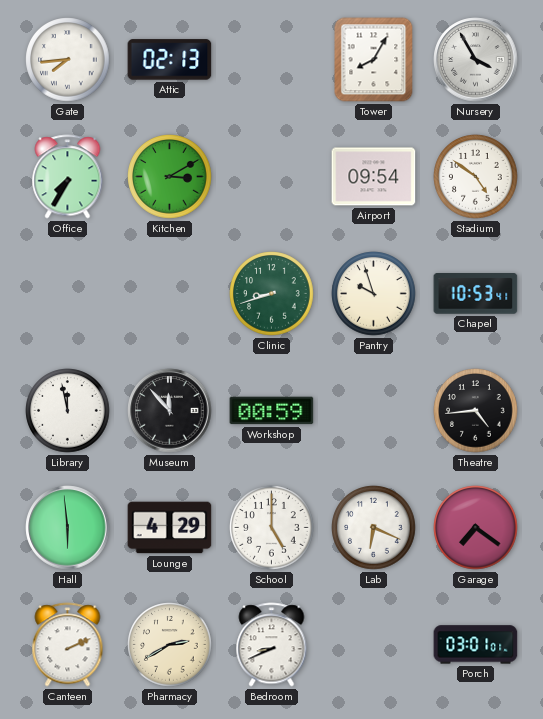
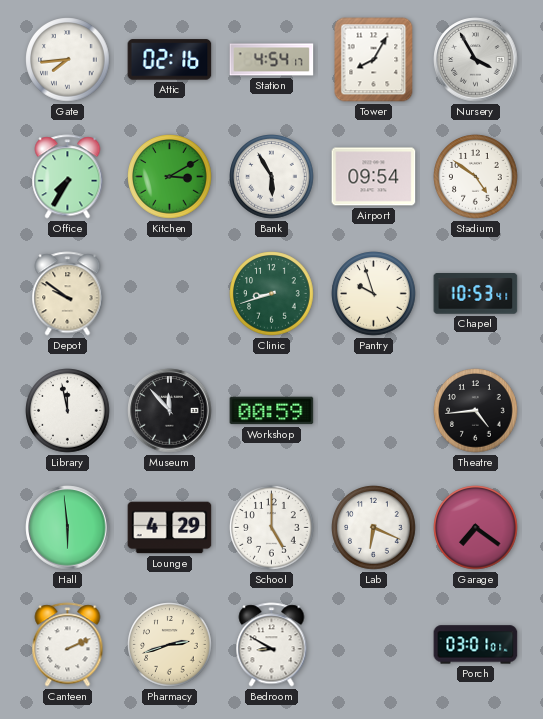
Attic: 02:13 -> 02:16
Station: none -> 4:54
Bank: none -> 5:55
Depot: none -> 9:51
Pharmacy: 2:40 -> 2:42
Bedroom: 8:41 -> 8:50
